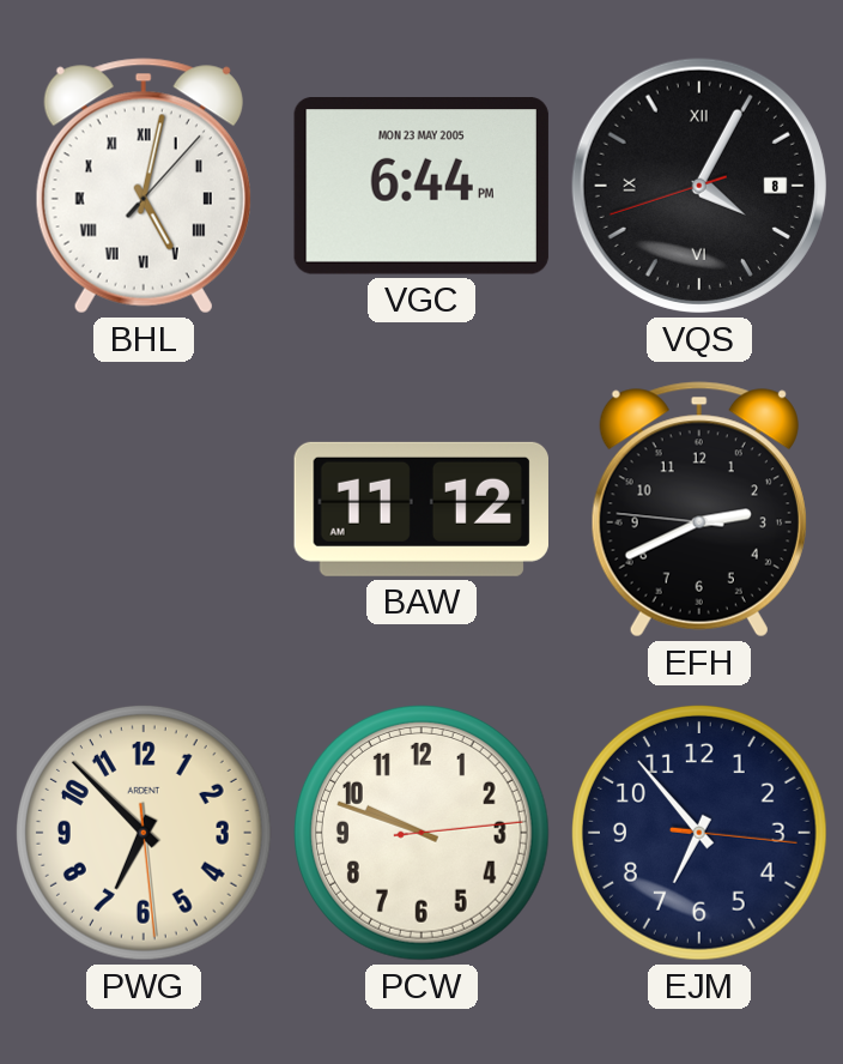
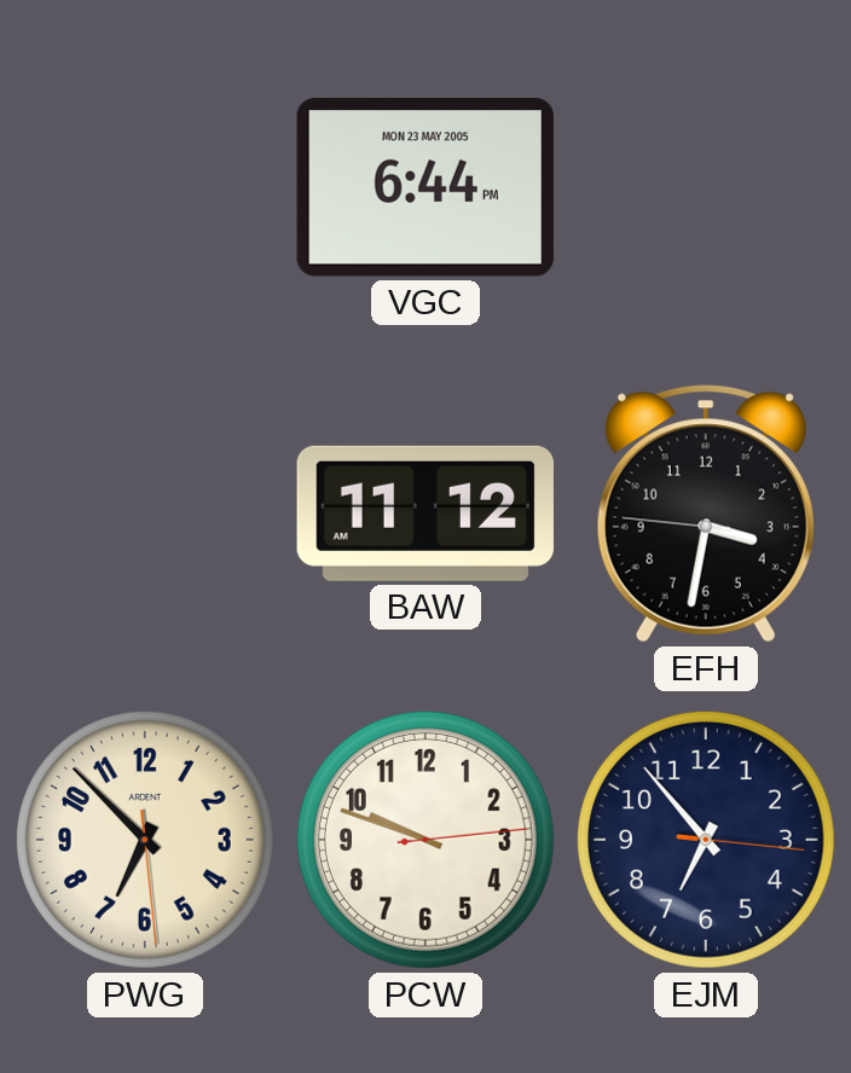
BHL: 5:02 -> none
VQS: 4:04 -> none
EFH: 2:40 -> 3:31
